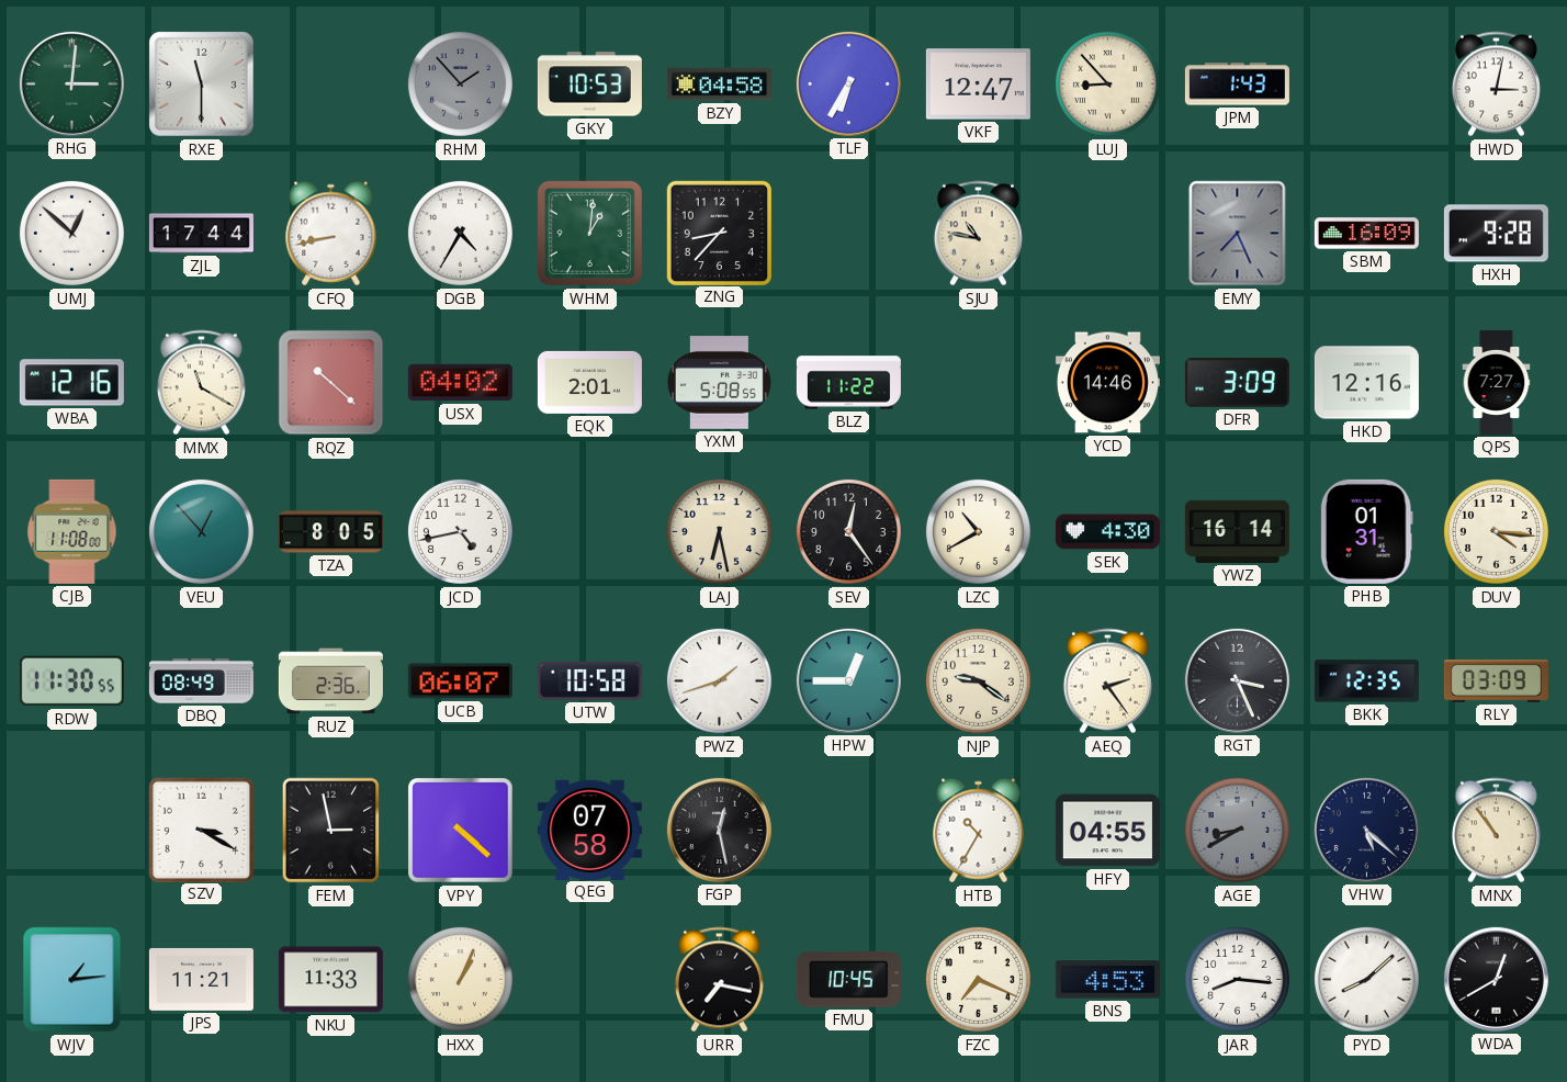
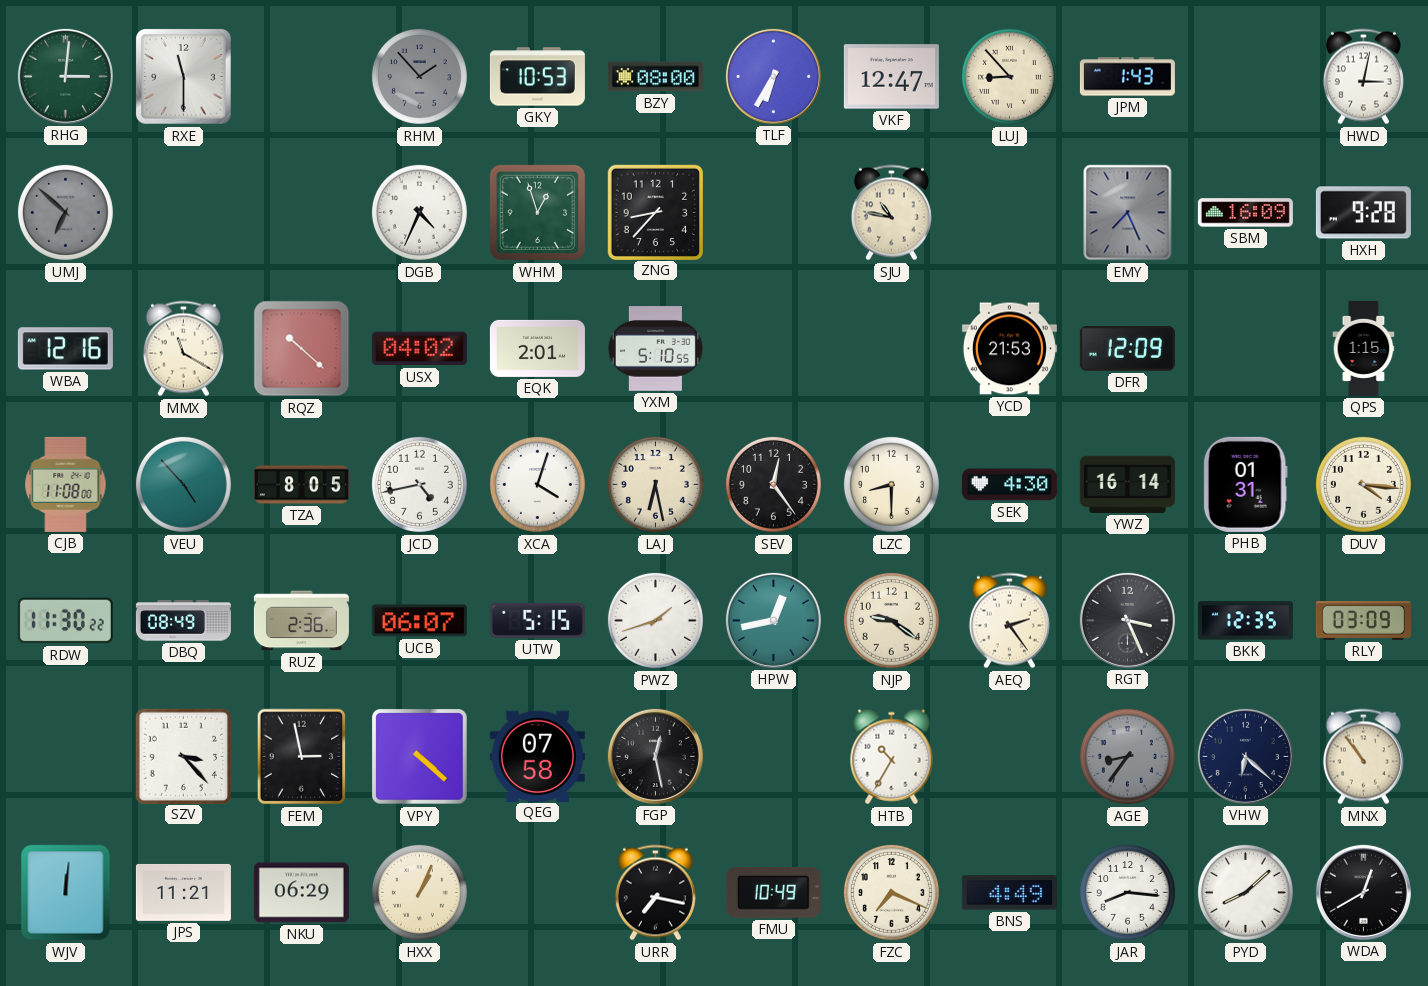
BZY: 04:58 -> 08:00
UMJ: 12:52 -> 6:52
UMJ dial: white -> grey
ZJL: 17:44 -> none
CFQ: 8:43 -> none
DGB: 4:35 -> 4:34
WHM: 1:01 -> 12:57
YXM: 5:08 -> 5:10
BLZ: 11:22 -> none
YCD: 14:46 -> 21:53
DFR: 3:09 -> 12:09
HKD: 12:16 -> none
QPS: 7:27 -> 1:15
VEU: 12:53 -> 4:53
XCA: none -> 4:03
LZC: 10:40 -> 8:30
RDW: 11:30:55 -> 11:30:22
UTW: 10:58 -> 5:15
HPW: 12:45 -> 12:43
SZV: 3:20 -> 3:23
HFY: 04:55 -> none
AGE: 8:40 -> 8:36
VHW: 5:22 -> 6:22
WJV: 1:14 -> 12:01
NKU: 11:33 -> 06:29
FMU: 10:45 -> 10:49
BNS: 4:53 -> 4:49
